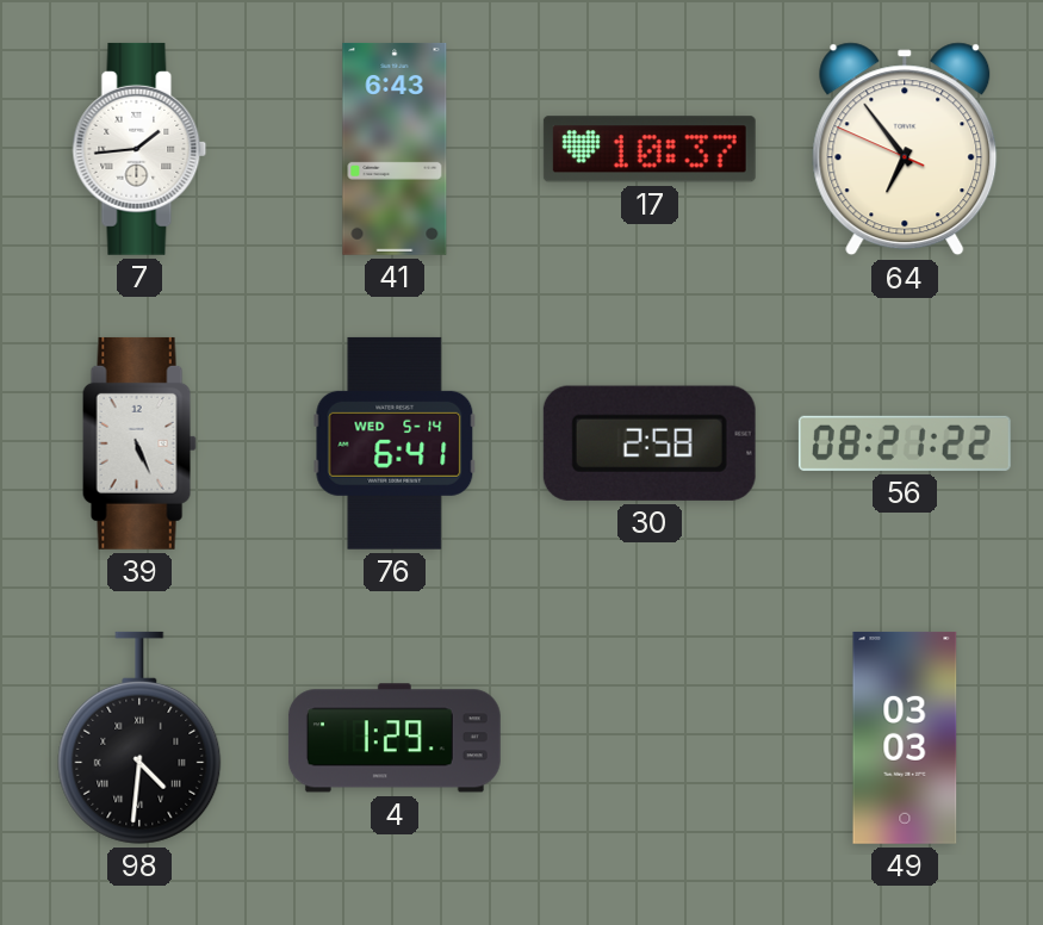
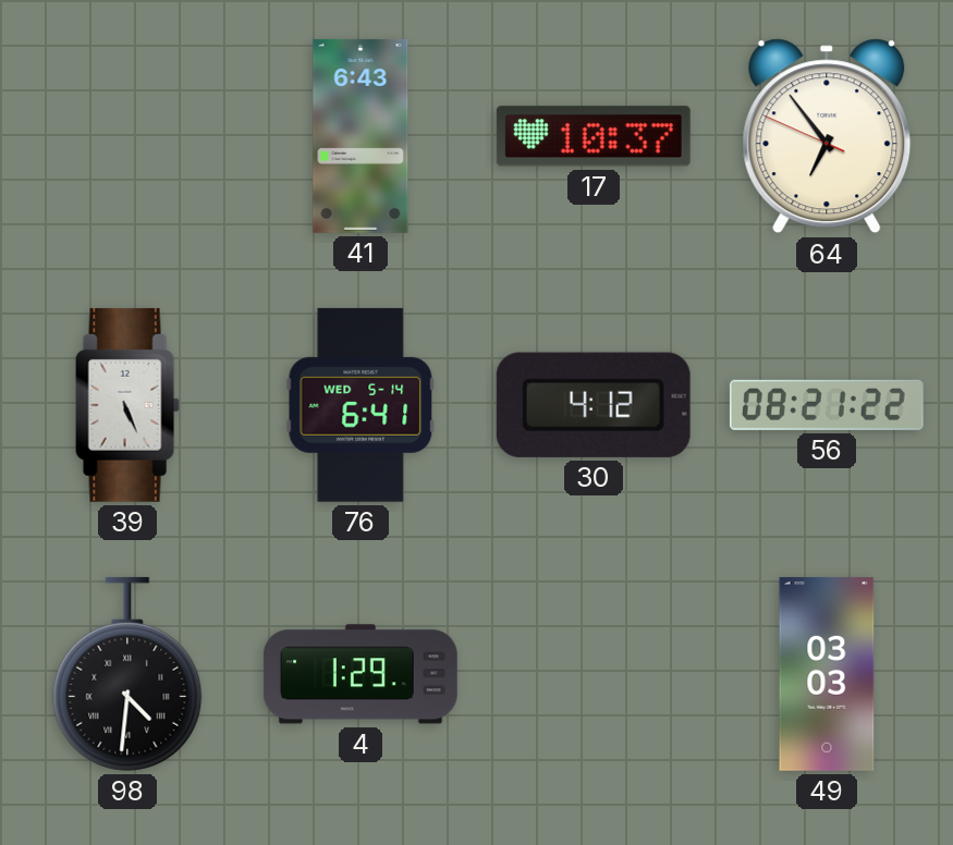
7: 1:44 -> none
30: 2:58 -> 4:12
